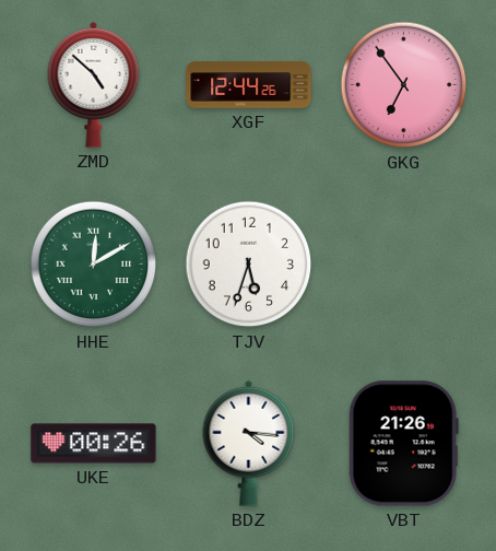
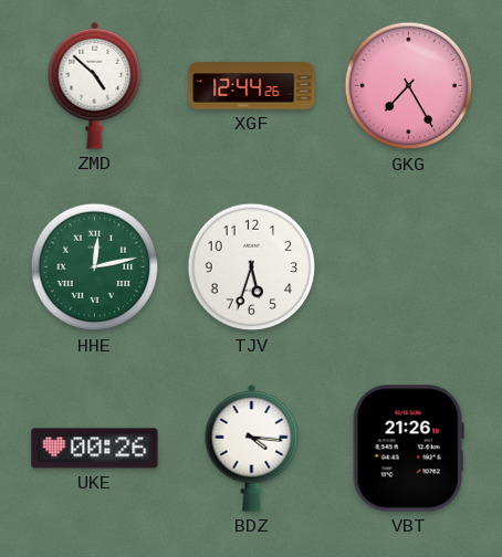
GKG: 6:54 -> 7:25
HHE: 12:10 -> 12:13
